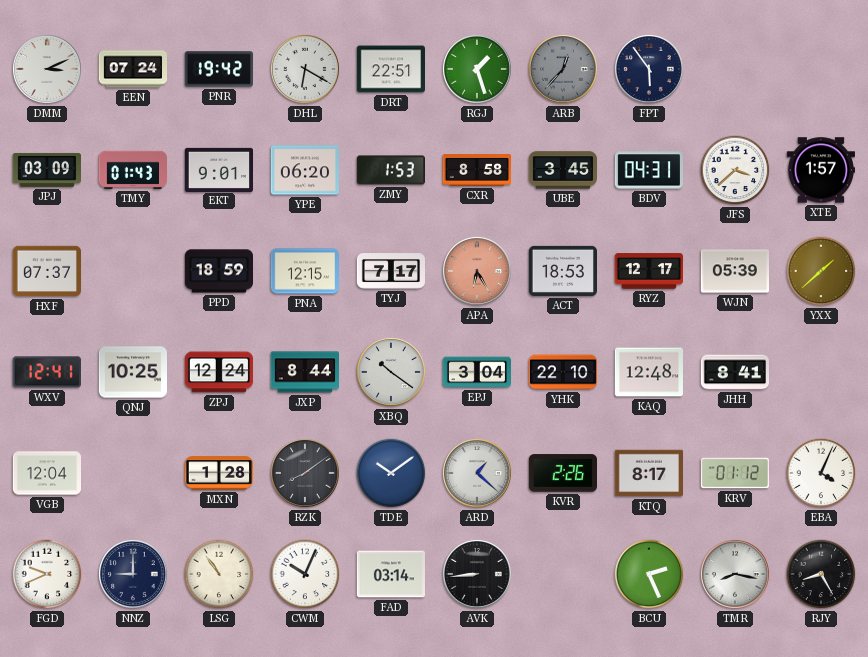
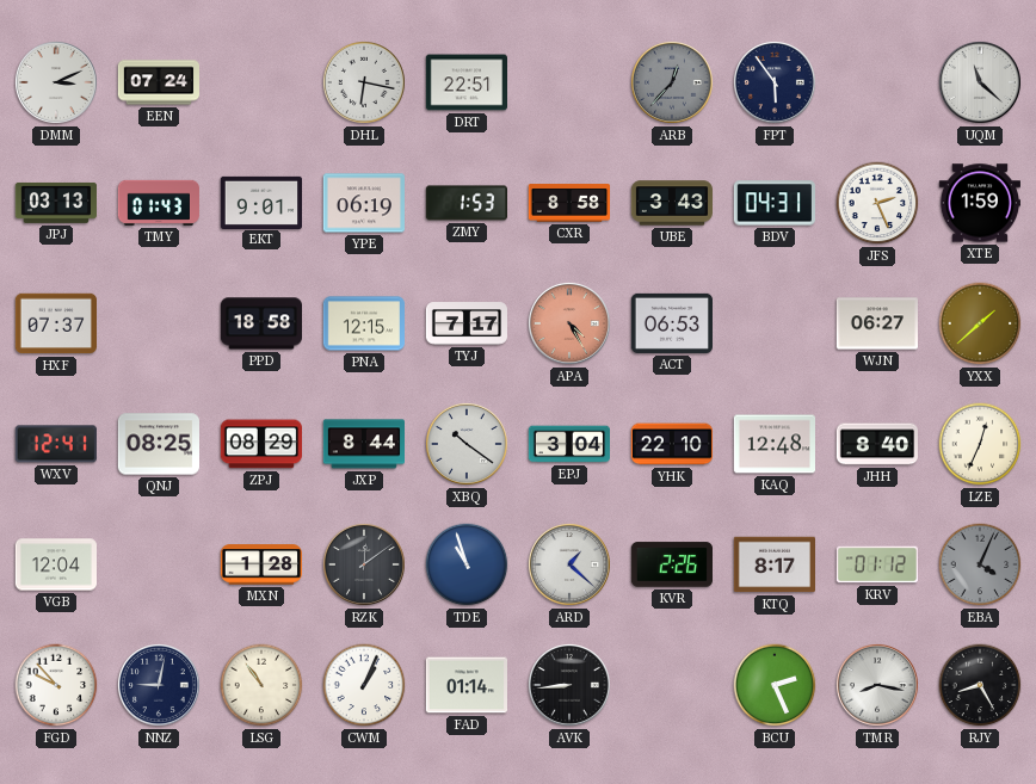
PNR: 19:42 -> none
DHL: 6:20 -> 6:17
RGJ: 1:27 -> none
UQM: none -> 11:22
JPJ: 03:09 -> 03:13
YPE: 06:20 -> 06:19
UBE: 3:45 -> 3:43
JFS: 3:38 -> 2:26
XTE: 1:57 -> 1:59
PPD: 18:59 -> 18:58
APA: 6:25 -> 4:25
ACT: 18:53 -> 06:53
RYZ: 12:17 -> none
WJN: 05:39 -> 06:27
QNJ: 10:25 -> 08:25
ZPJ: 12:24 -> 08:29
JHH: 8:41 -> 8:40
LZE: none -> 12:34
RZK: 8:09 -> 12:09
TDE: 10:09 -> 10:57
EBA dial: white -> grey
FGD: 9:41 -> 9:53
NNZ: 9:00 -> 9:02
CWM: 10:04 -> 1:04
FAD: 03:14 -> 01:14
